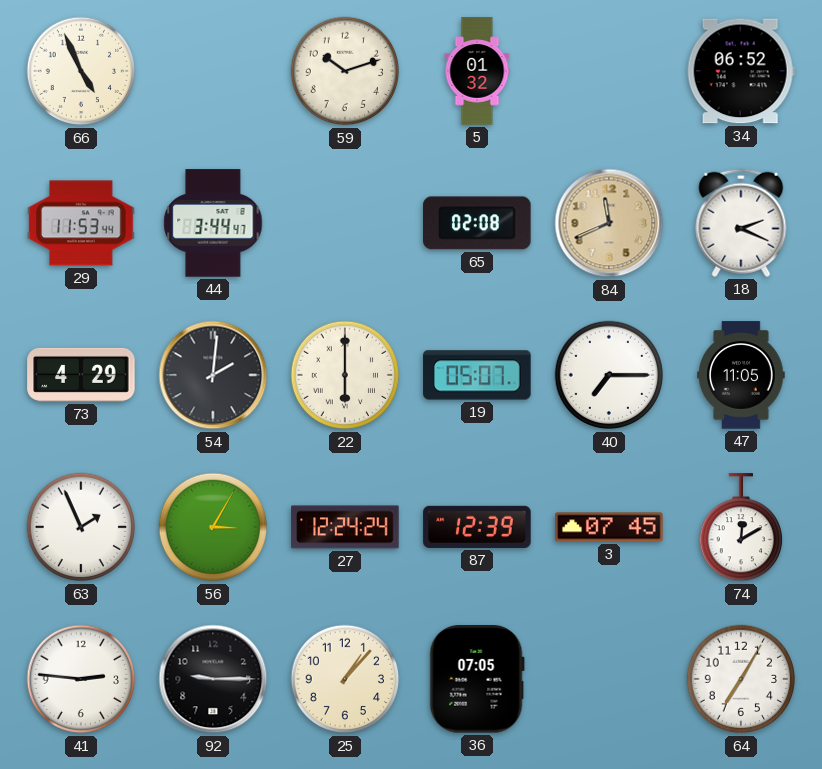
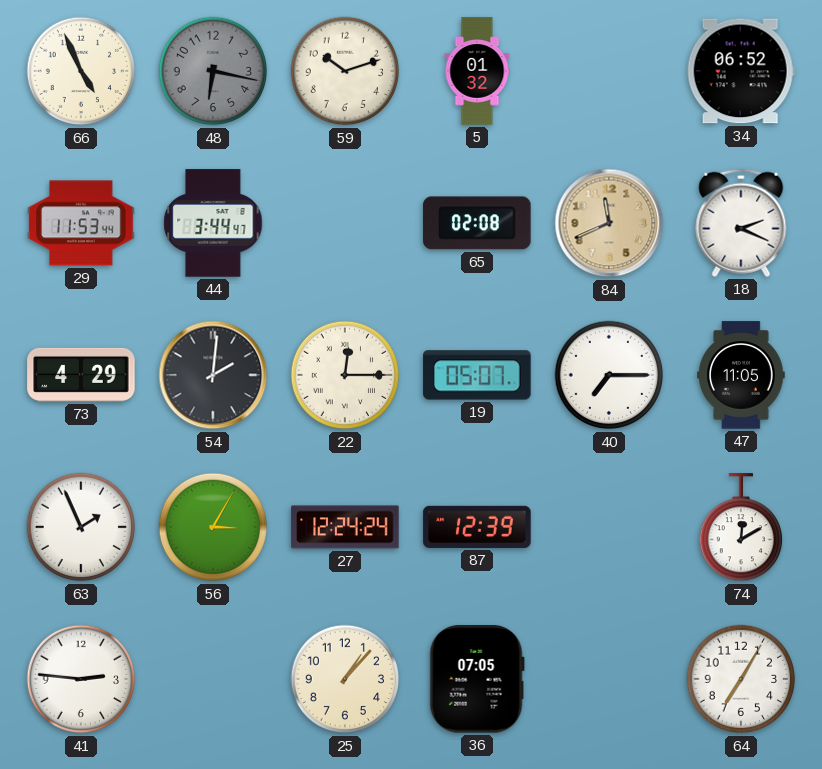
48: none -> 6:17
22: 6:00 -> 12:15
3: 07:45 -> none
92: 9:15 -> none
